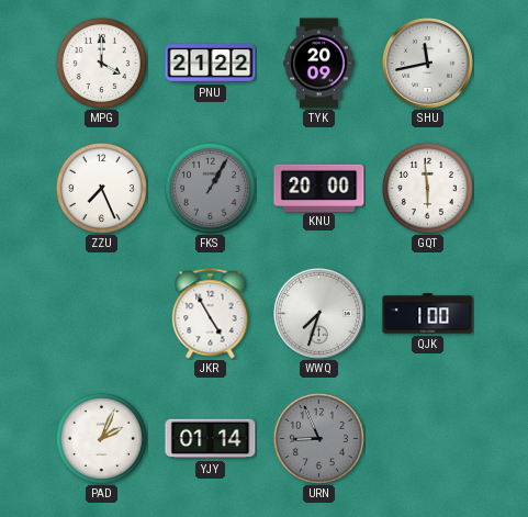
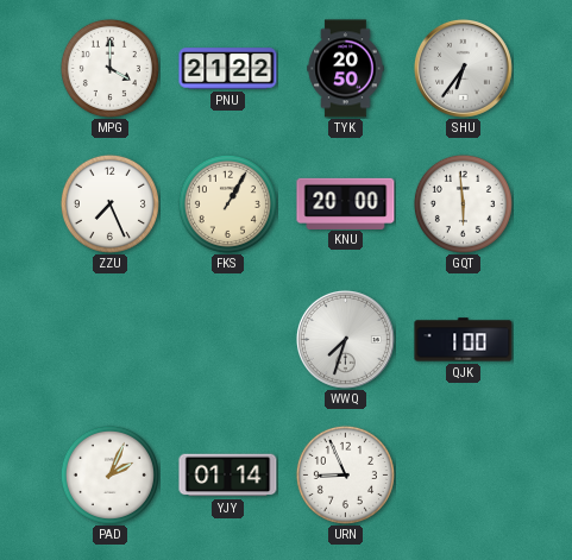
TYK: 20:09 -> 20:50
SHU: 11:43 -> 6:36
FKS dial: grey -> cream
JKR: 4:55 -> none
URN dial: grey -> white
